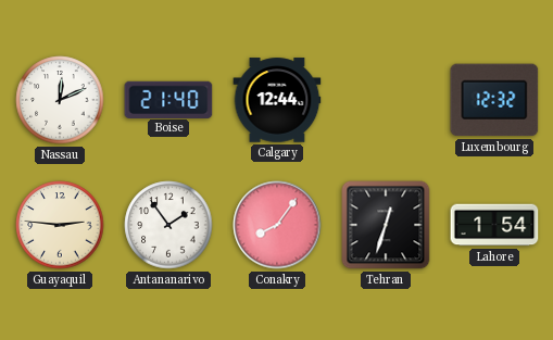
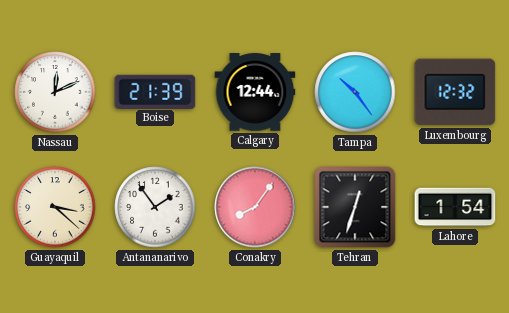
Boise: 21:40 -> 21:39
Tampa: none -> 10:24
Guayaquil: 2:46 -> 3:22
